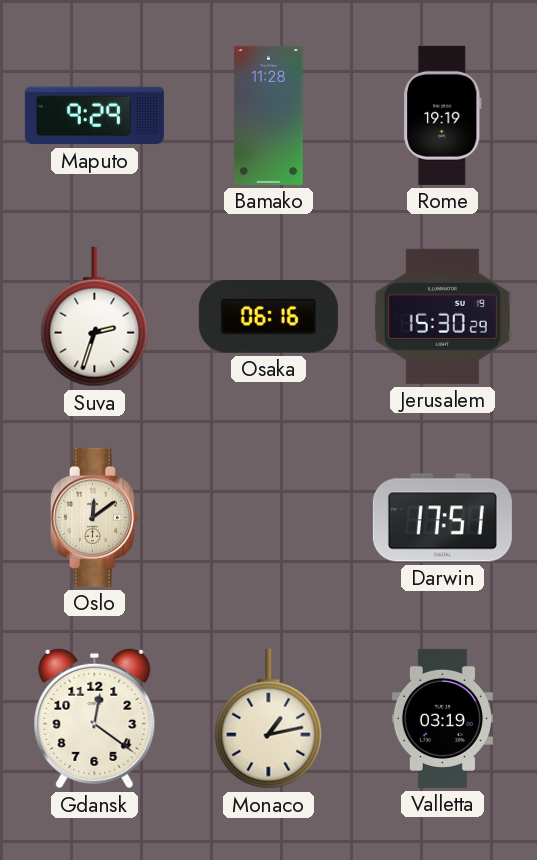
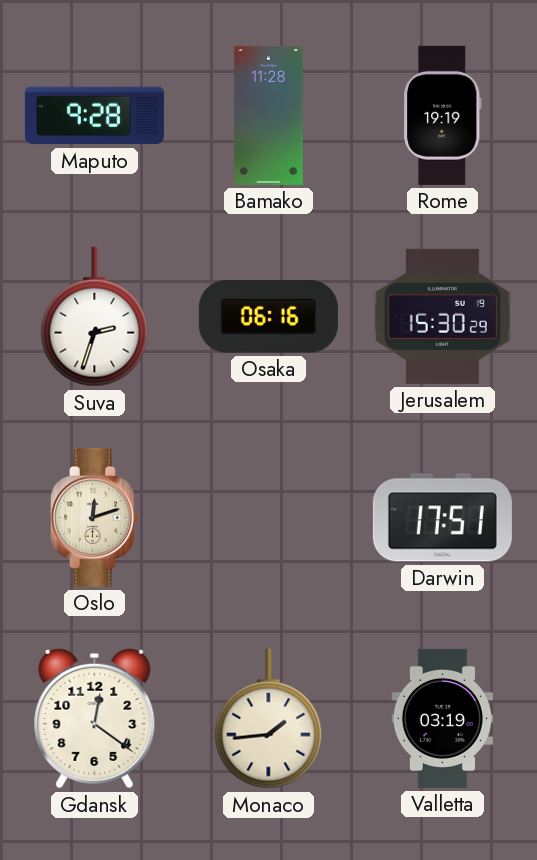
Maputo: 9:29 -> 9:28
Oslo: 12:09 -> 12:12
Monaco: 1:13 -> 1:44
